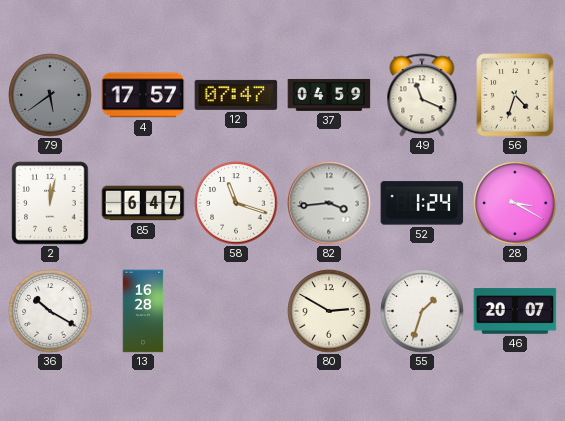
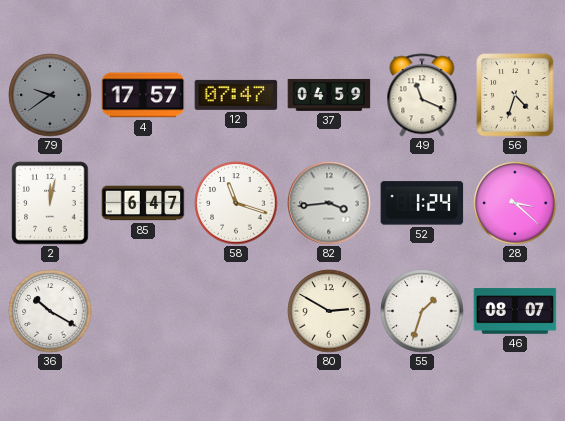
79: 5:39 -> 9:39
28: 3:20 -> 3:22
13: 16:28 -> none
46: 20:07 -> 08:07
